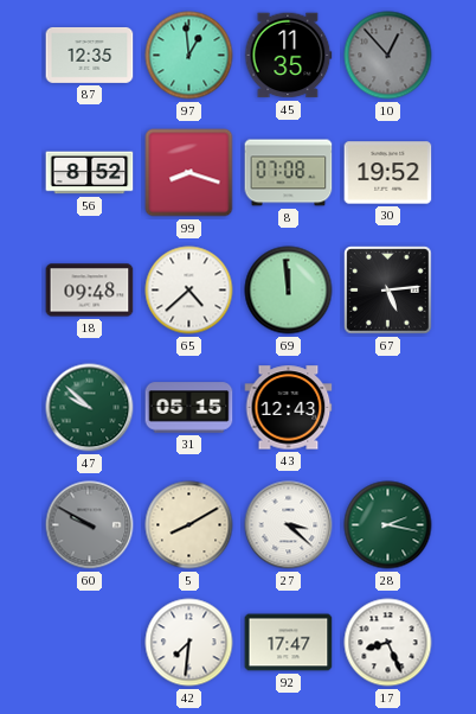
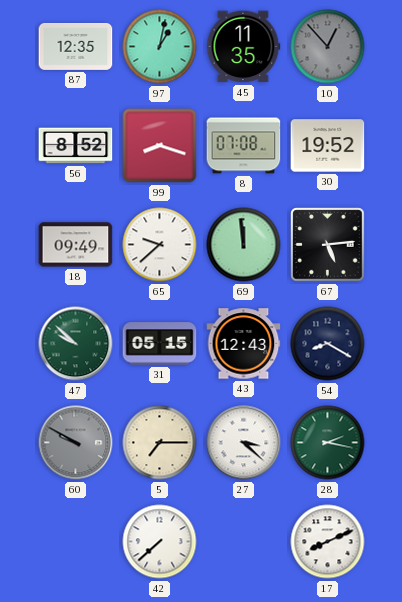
97: 12:59 -> 1:02
18: 09:48 -> 09:49
65: 4:38 -> 9:38
54: none -> 8:20
5: 8:10 -> 7:15
42: 7:31 -> 7:38
92: 17:47 -> none
17: 8:26 -> 8:11
